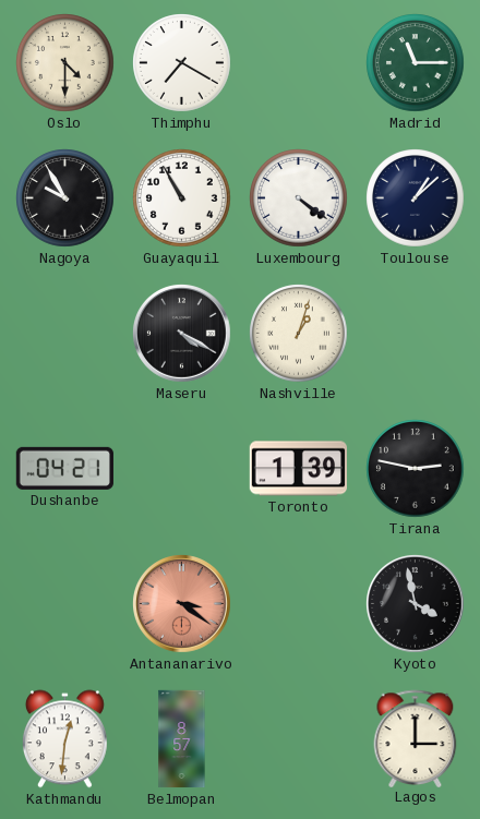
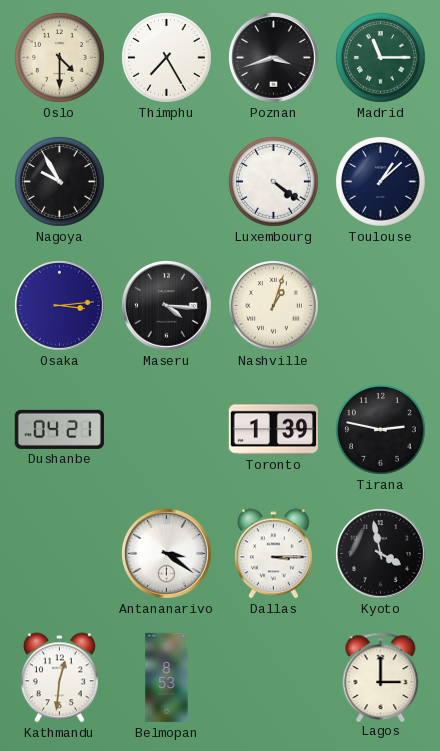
Thimphu: 7:20 -> 7:25
Poznan: none -> 3:42
Guayaquil: 10:55 -> none
Osaka: none -> 3:14
Maseru: 4:20 -> 4:16
Antananarivo dial: salmon -> white
Dallas: none -> 3:15
Belmopan: 8:57 -> 8:53
